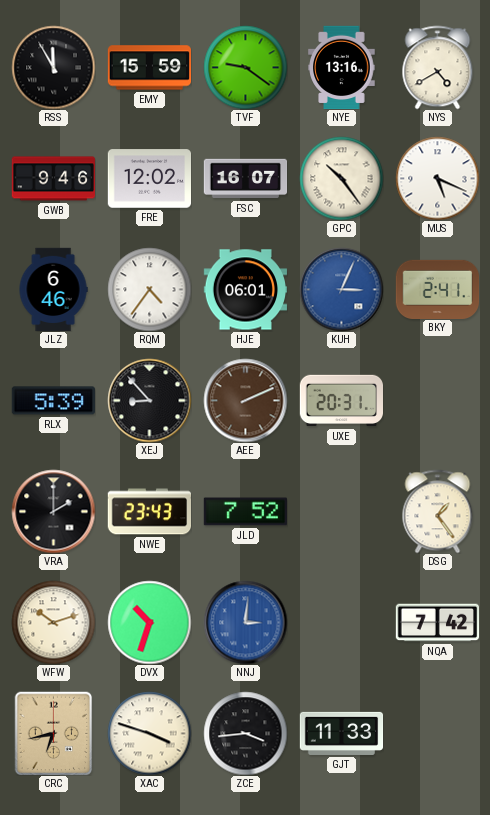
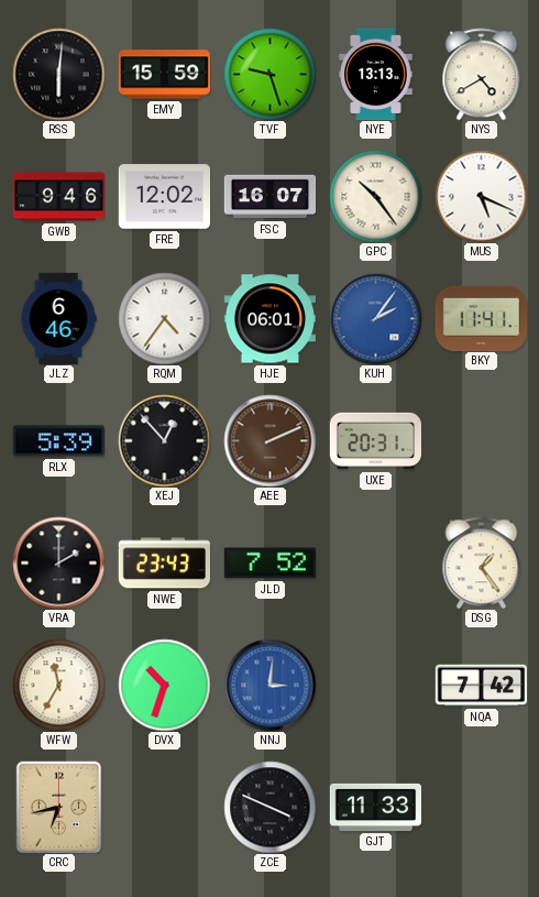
RSS: 11:55 -> 6:01
TVF: 9:21 -> 9:27
NYE: 13:16 -> 13:13
KUH: 3:04 -> 2:06
BKY: 2:41 -> 11:41
XEJ: 8:53 -> 12:53
WFW: 10:12 -> 11:35
XAC: 3:48 -> none
ZCE: 3:44 -> 3:49
